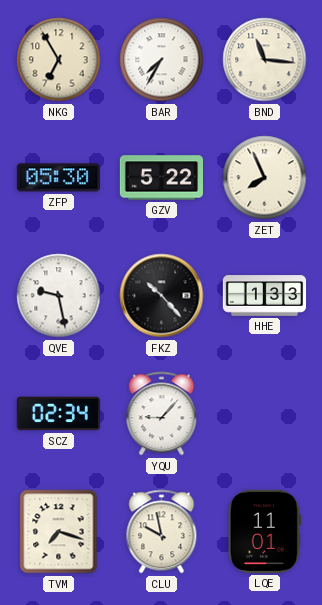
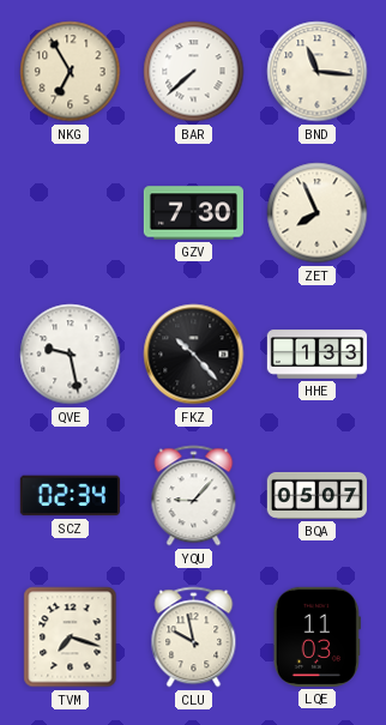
BAR: 7:35 -> 7:38
ZFP: 05:30 -> none
GZV: 5:22 -> 7:30
BQA: none -> 05:07
LQE: 11:01 -> 11:03
